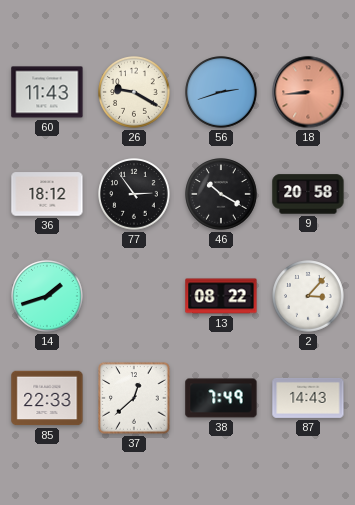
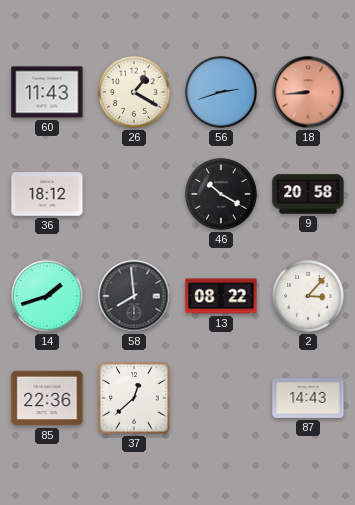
26: 9:20 -> 1:20
77: 2:54 -> none
58: none -> 7:59
85: 22:33 -> 22:36
38: 7:49 -> none
